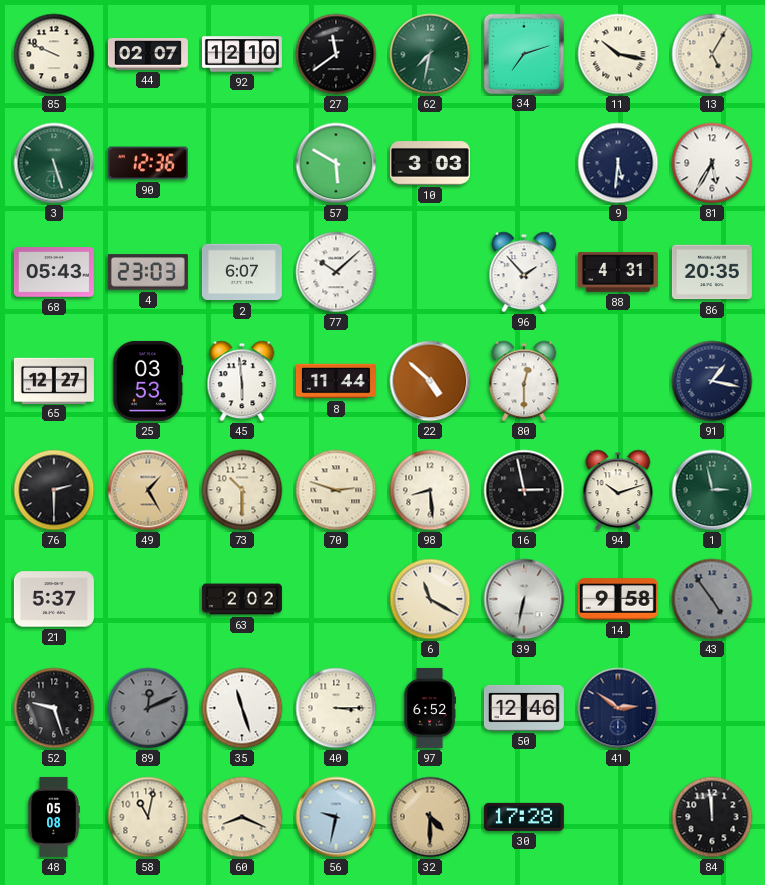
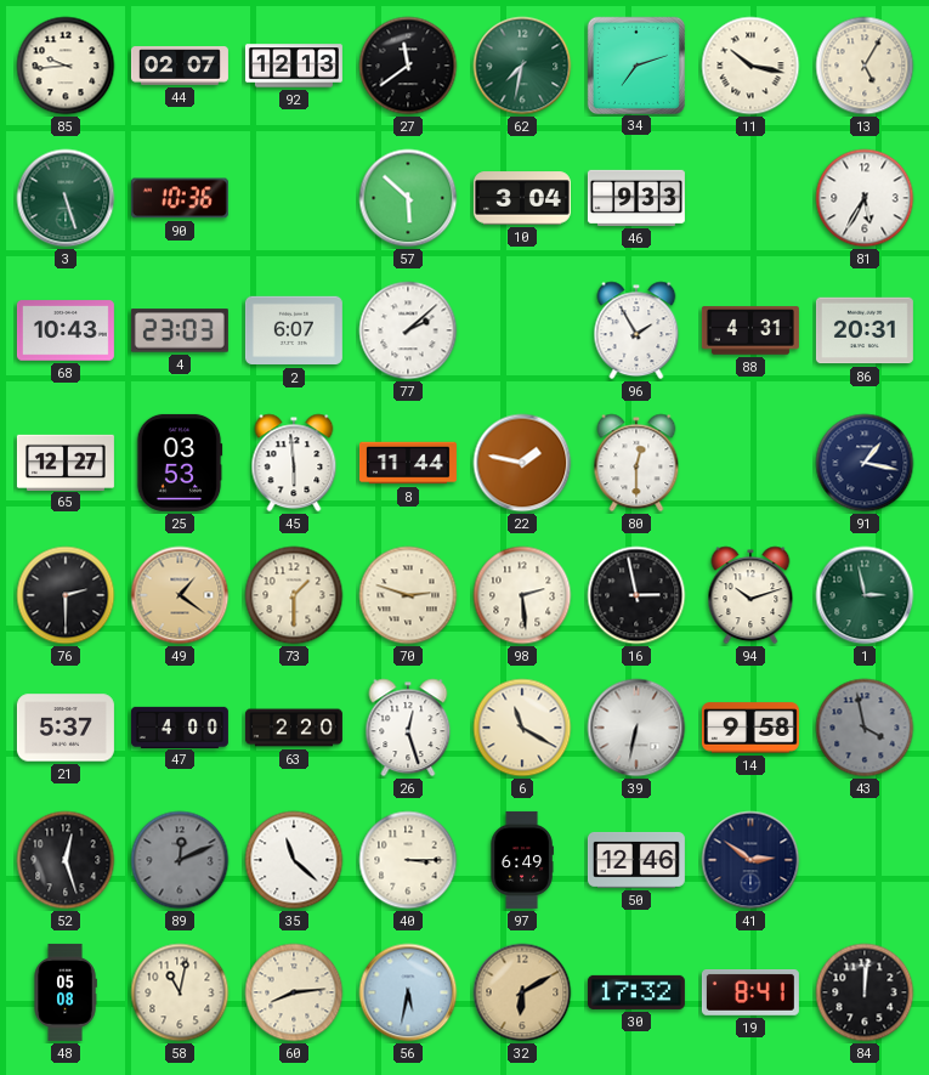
85: 9:49 -> 9:44
92: 12:10 -> 12:13
90: 12:36 -> 10:36
57: 5:50 -> 5:52
10: 3:03 -> 3:04
46: none -> 9:33
9: 5:31 -> none
68: 05:43 -> 10:43
77: 10:08 -> 2:08
96: 1:53 -> 1:55
86: 20:35 -> 20:31
22: 4:52 -> 1:47
49: 1:25 -> 1:21
73: 10:30 -> 1:30
98: 8:29 -> 2:29
47: none -> 4:00
63: 2:02 -> 2:20
26: none -> 12:27
43: 4:54 -> 3:58
52: 9:27 -> 12:27
35: 11:27 -> 11:22
97: 6:52 -> 6:49
60: 8:19 -> 8:14
56: 9:32 -> 5:32
32: 4:30 -> 6:10
30: 17:28 -> 17:32
19: none -> 8:41
84: 11:59 -> 12:01
